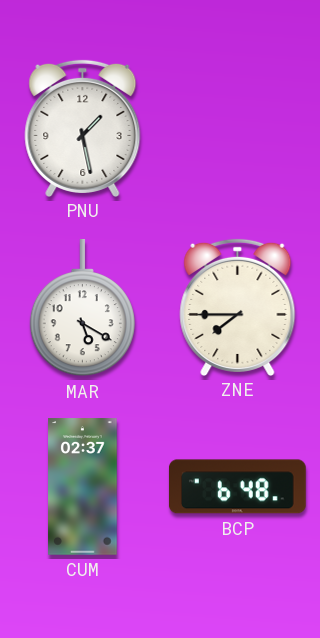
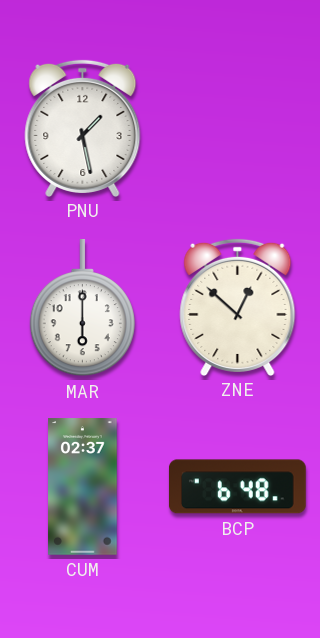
MAR: 5:20 -> 6:00
ZNE: 7:45 -> 12:52
